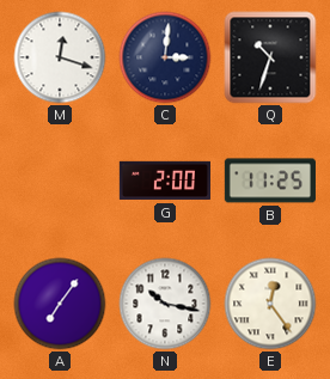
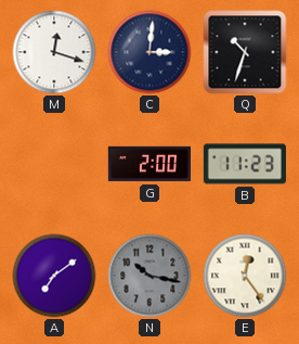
B: 11:25 -> 11:23
A: 7:06 -> 7:09
N dial: white -> grey
